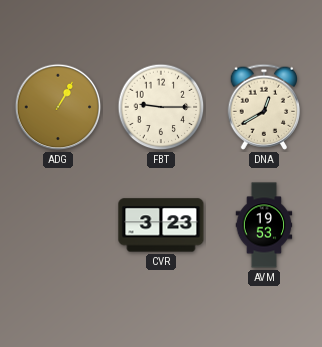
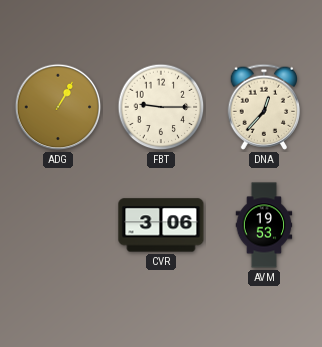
DNA: 12:40 -> 12:37
CVR: 3:23 -> 3:06
